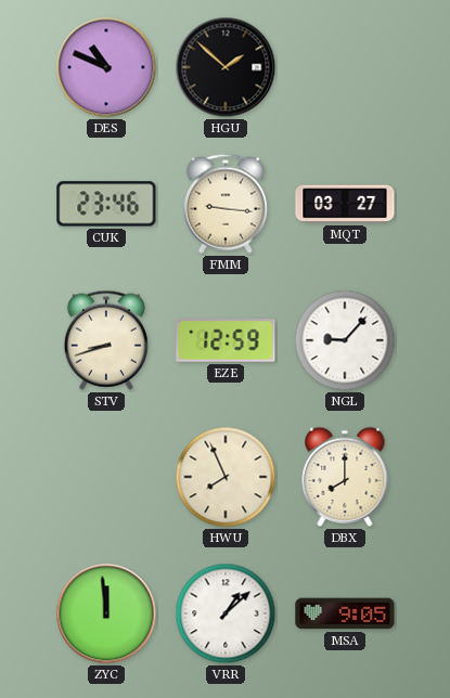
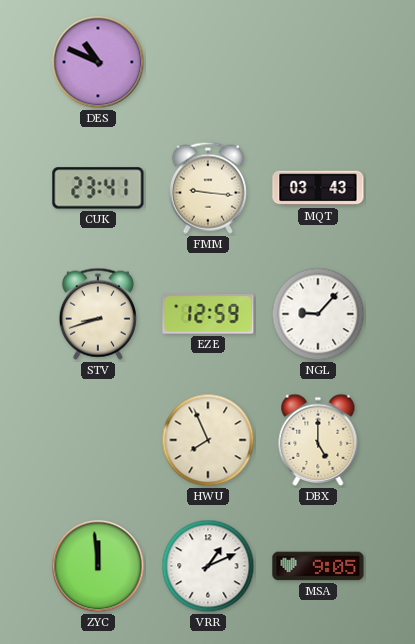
HGU: 1:52 -> none
CUK: 23:46 -> 23:41
MQT: 03:27 -> 03:43
DBX: 8:00 -> 5:00
VRR: 1:08 -> 1:11
